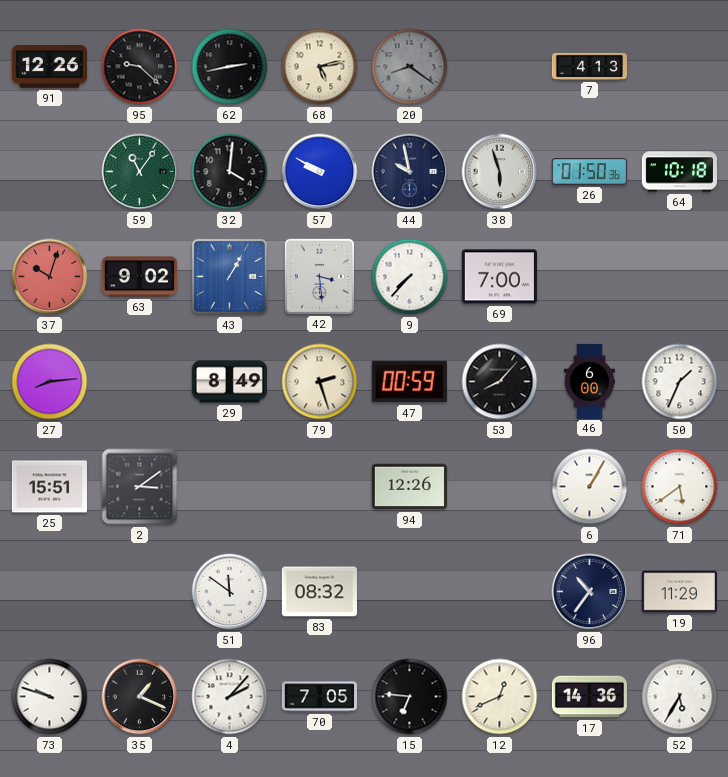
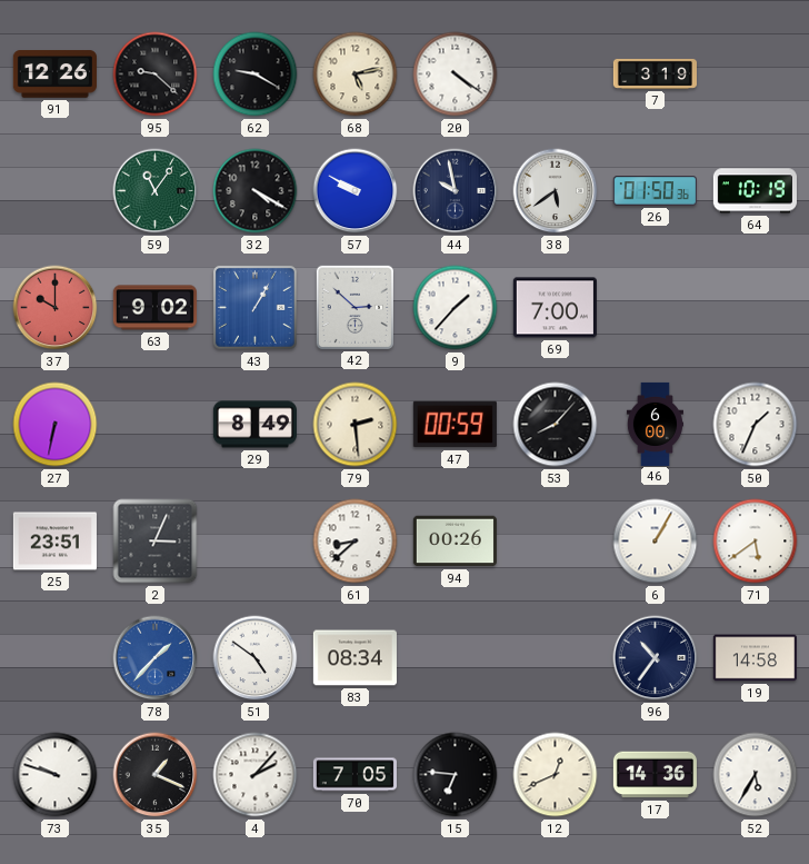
62: 2:43 -> 9:20
20: 8:21 -> 4:21
20 dial: grey -> white
7: 4:13 -> 3:19
32: 4:01 -> 4:20
38: 5:57 -> 5:39
64: 10:18 -> 10:19
37: 10:03 -> 10:00
42: 3:29 -> 2:52
9: 7:37 -> 1:37
27: 8:14 -> 6:32
79: 2:27 -> 2:29
25: 15:51 -> 23:51
2: 3:09 -> 3:04
61: none -> 8:38
94: 12:26 -> 00:26
78: none -> 1:37
51: 11:51 -> 4:51
83: 08:32 -> 08:34
19: 11:29 -> 14:58
